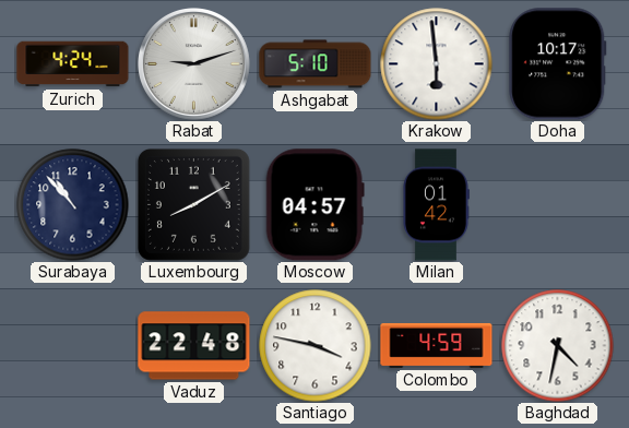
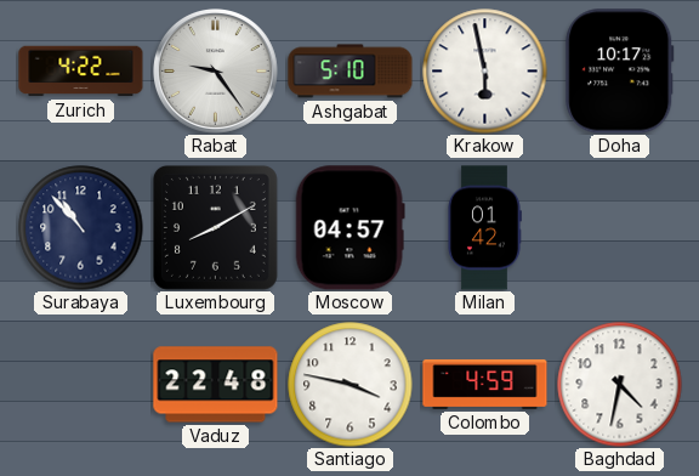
Zurich: 4:24 -> 4:22
Rabat: 9:12 -> 9:24
Krakow: 5:59 -> 5:58
